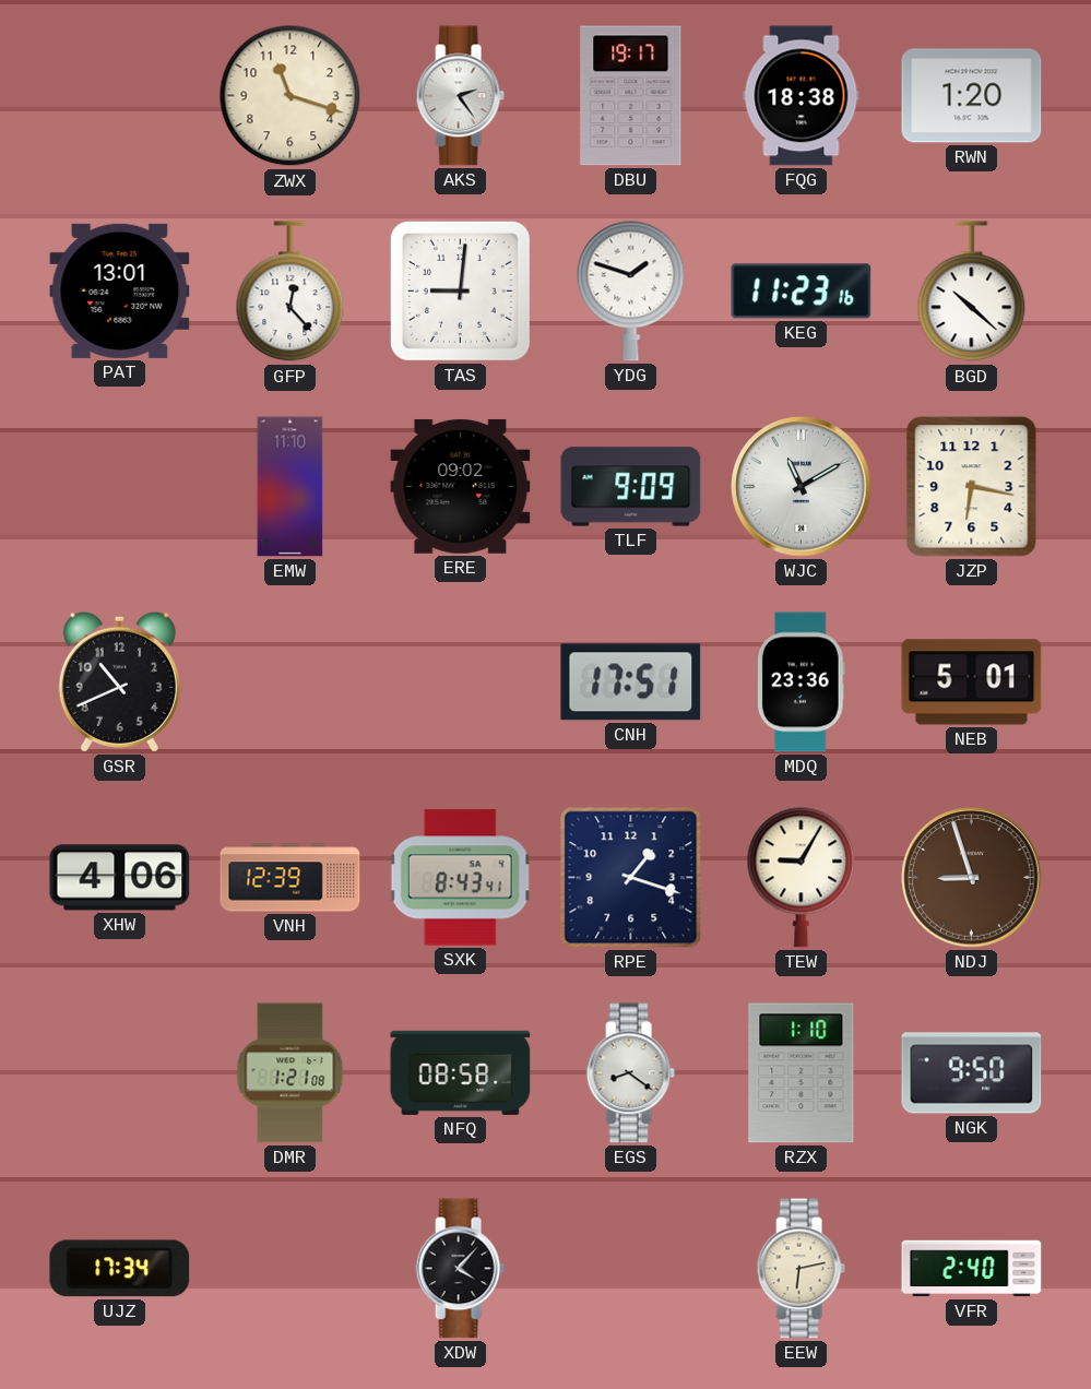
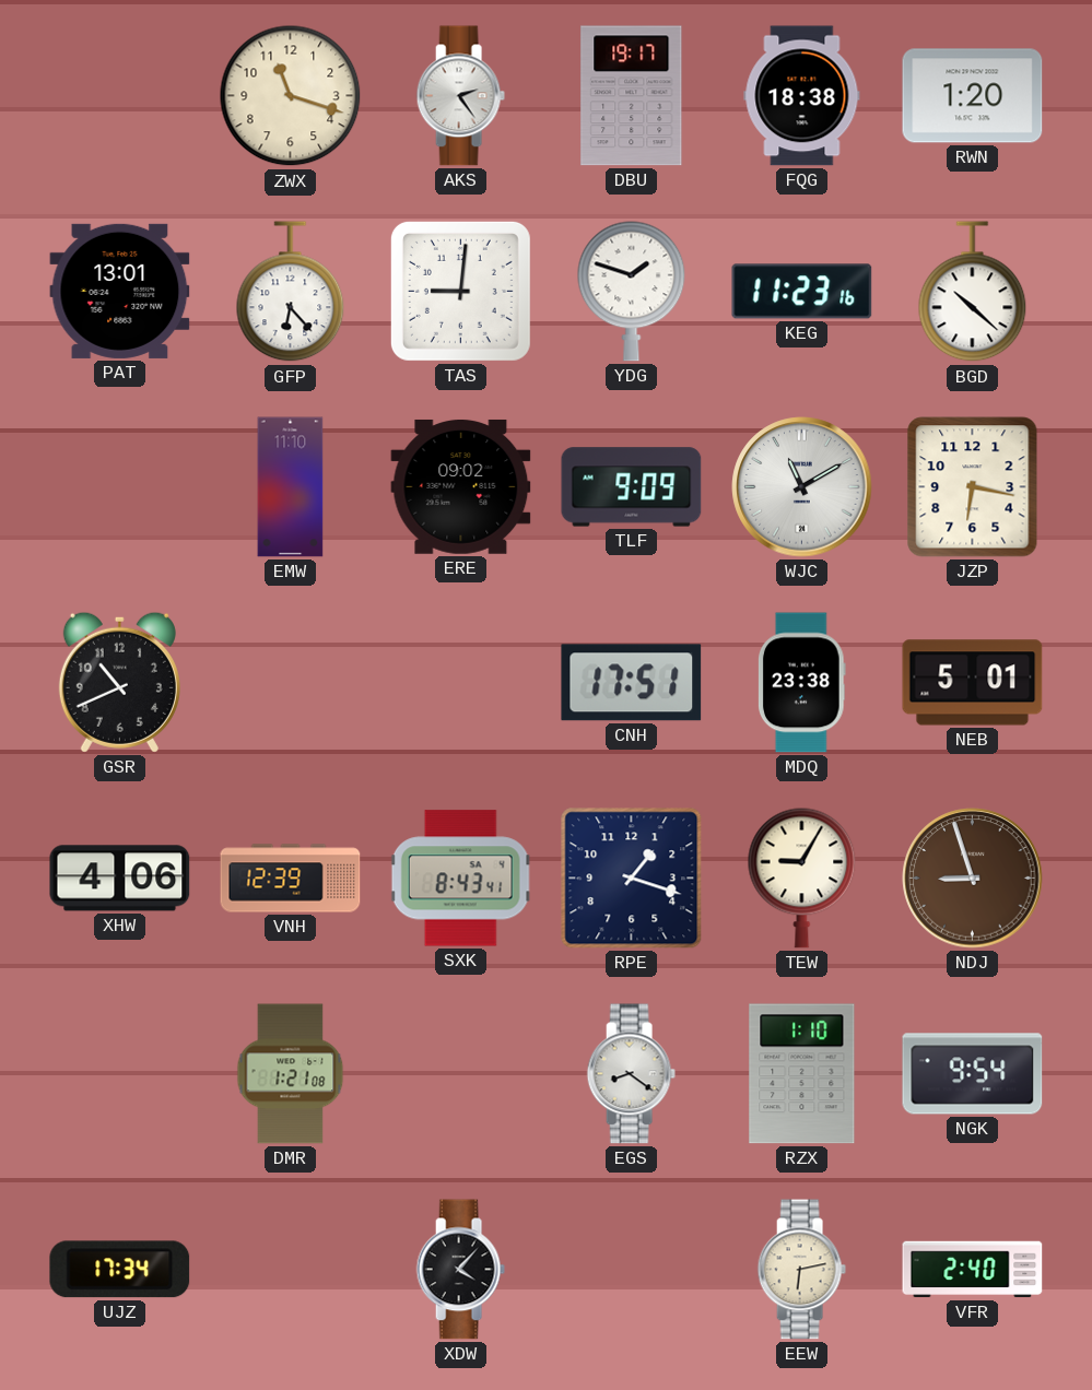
GFP: 12:23 -> 6:23
MDQ: 23:36 -> 23:38
NFQ: 08:58 -> none
NGK: 9:50 -> 9:54
